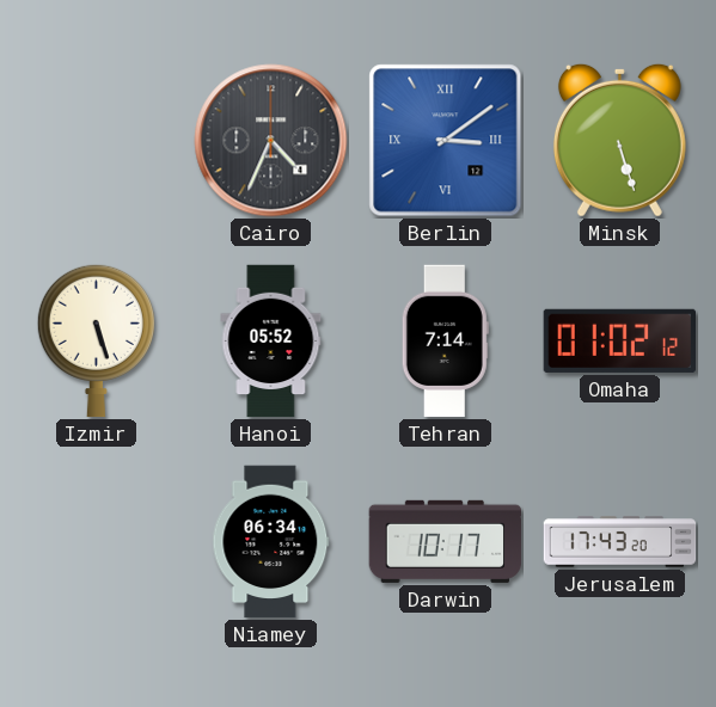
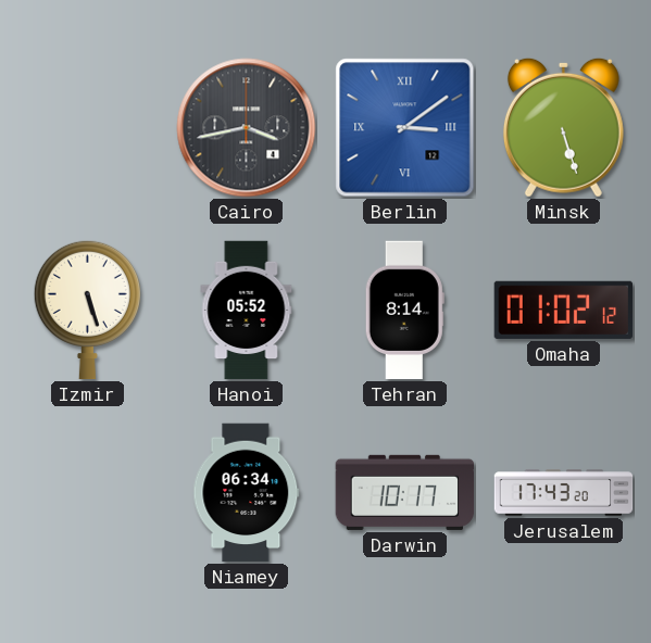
Cairo: 4:34 -> 3:43
Tehran: 7:14 -> 8:14
